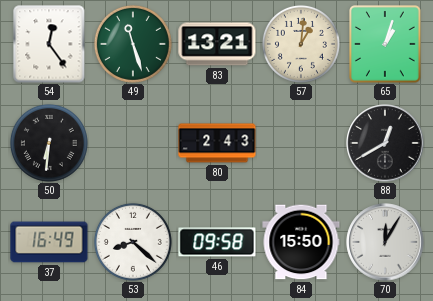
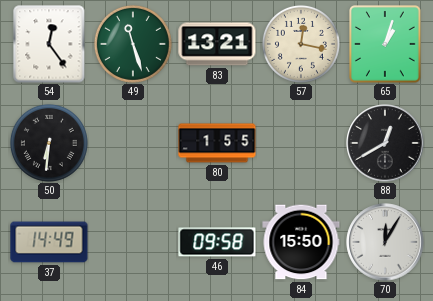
57: 1:01 -> 12:17
80: 2:43 -> 1:55
37: 16:49 -> 14:49
53: 8:22 -> none
